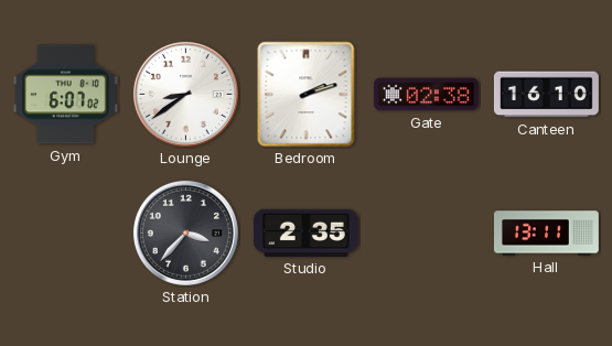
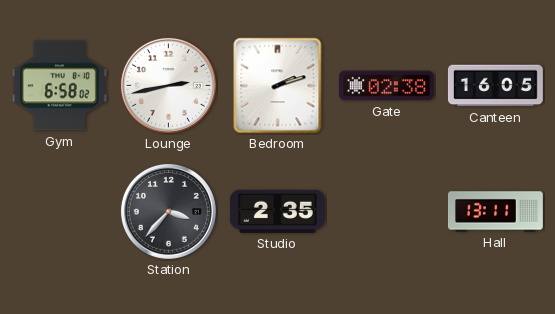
Gym: 6:07 -> 6:58
Lounge: 8:39 -> 2:43
Canteen: 16:10 -> 16:05
